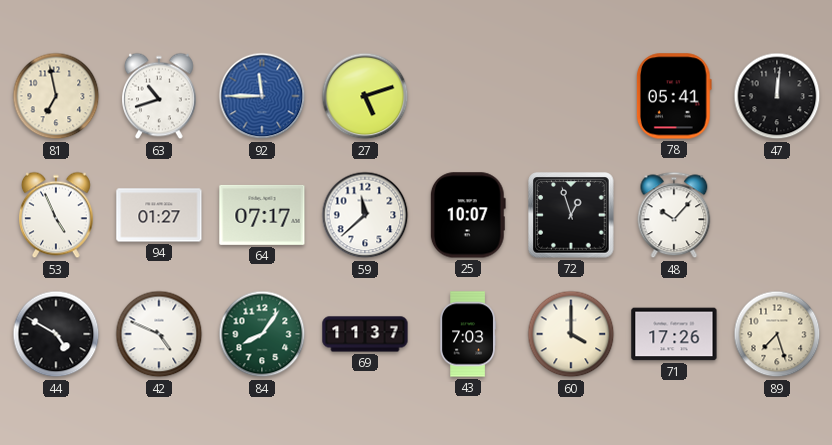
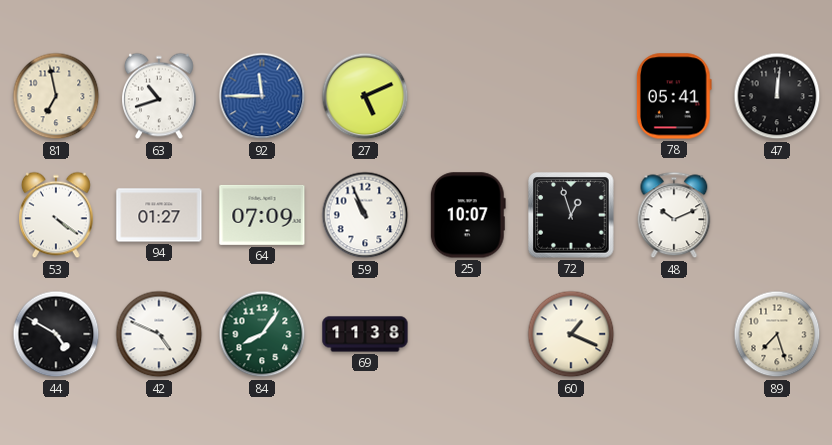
27: 5:12 -> 5:11
53: 4:56 -> 4:21
64: 07:17 -> 07:09
59: 11:38 -> 10:56
48: 10:07 -> 10:11
69: 11:37 -> 11:38
43: 7:03 -> none
60: 4:00 -> 1:19
71: 17:26 -> none
